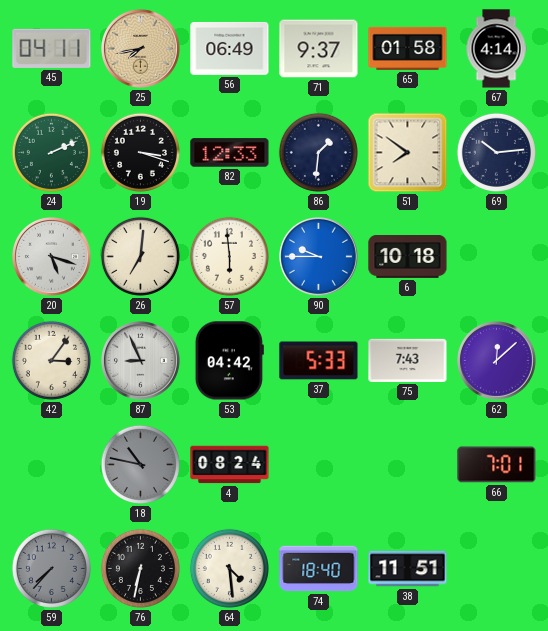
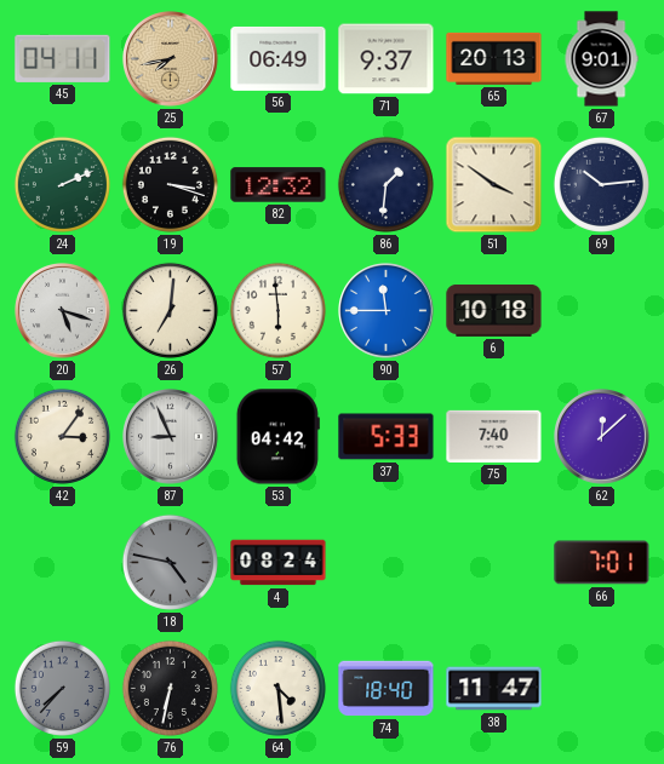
65: 01:58 -> 20:13
67: 4:14 -> 9:01
82: 12:33 -> 12:32
51: 7:51 -> 3:51
90: 9:45 -> 11:45
75: 7:43 -> 7:40
18: 10:47 -> 4:47
38: 11:51 -> 11:47
